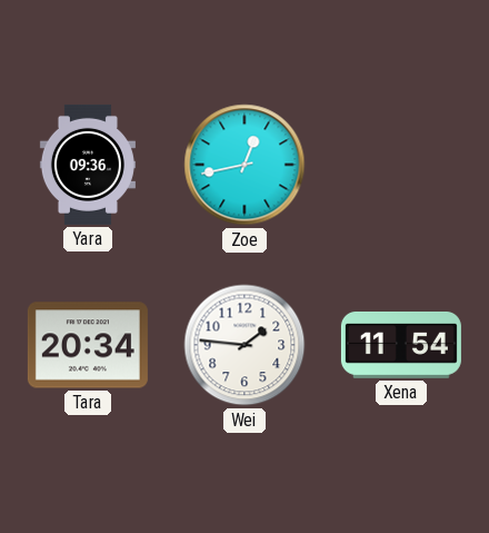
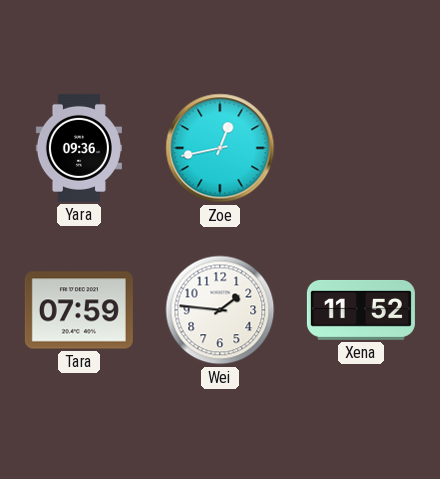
Tara: 20:34 -> 07:59
Xena: 11:54 -> 11:52
